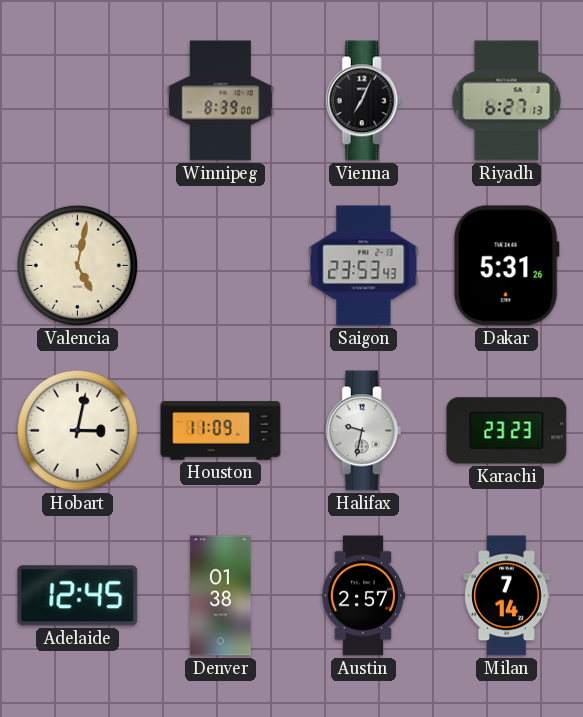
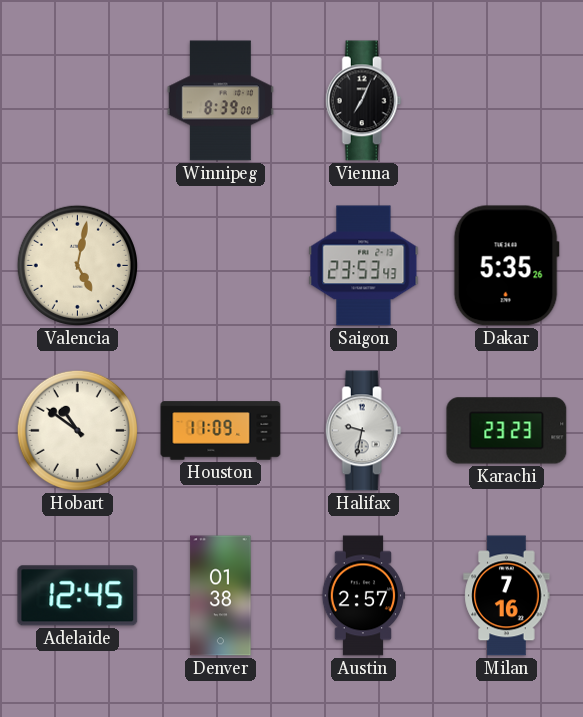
Riyadh: 6:27 -> none
Dakar: 5:31 -> 5:35
Hobart: 3:02 -> 10:51
Milan: 7:14 -> 7:16
